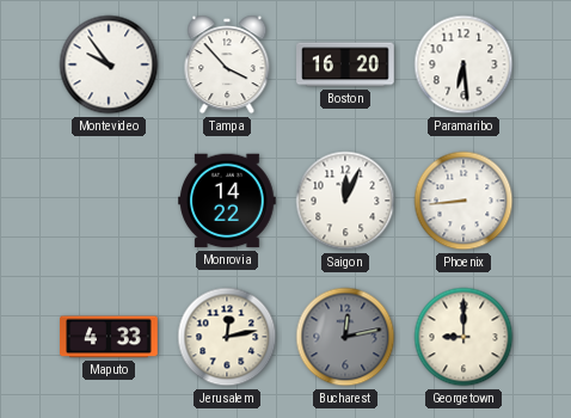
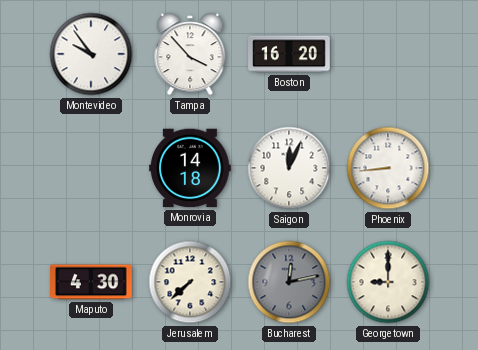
Paramaribo: 6:29 -> none
Monrovia: 14:22 -> 14:18
Maputo: 4:33 -> 4:30
Jerusalem: 12:13 -> 7:38
